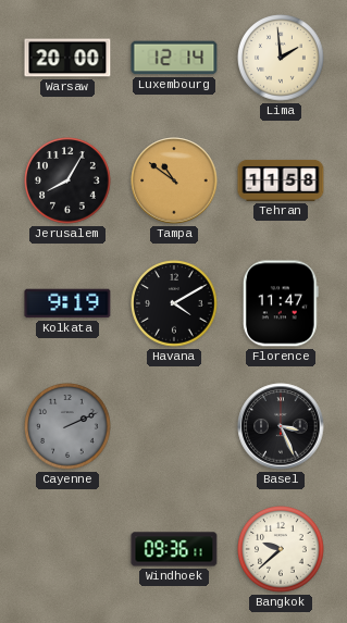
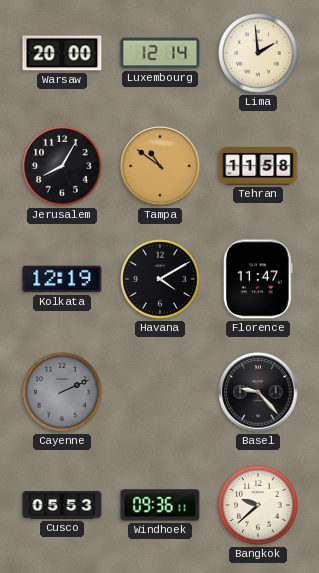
Kolkata: 9:19 -> 12:19
Basel: 3:26 -> 9:23
Cusco: none -> 05:53
